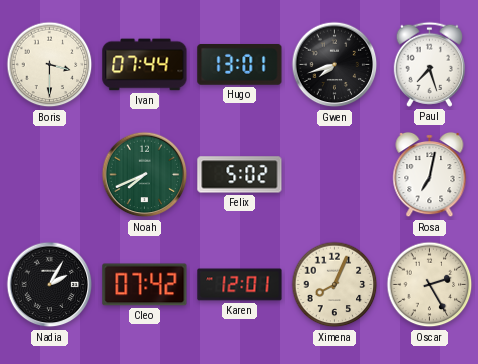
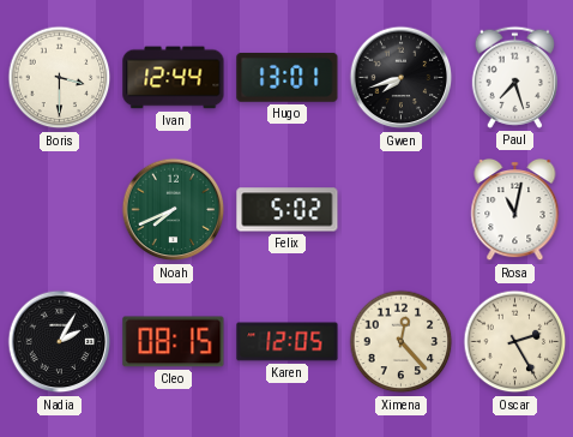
Ivan: 07:44 -> 12:44
Rosa: 7:02 -> 11:02
Cleo: 07:42 -> 08:15
Karen: 12:01 -> 12:05
Ximena: 8:04 -> 12:23
